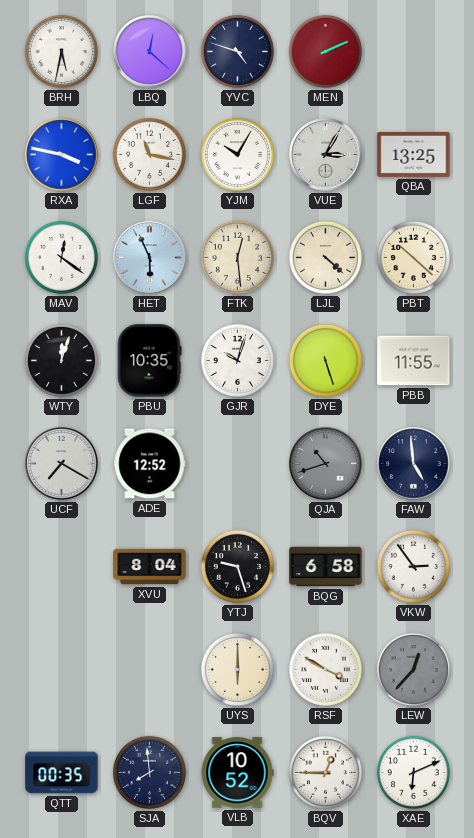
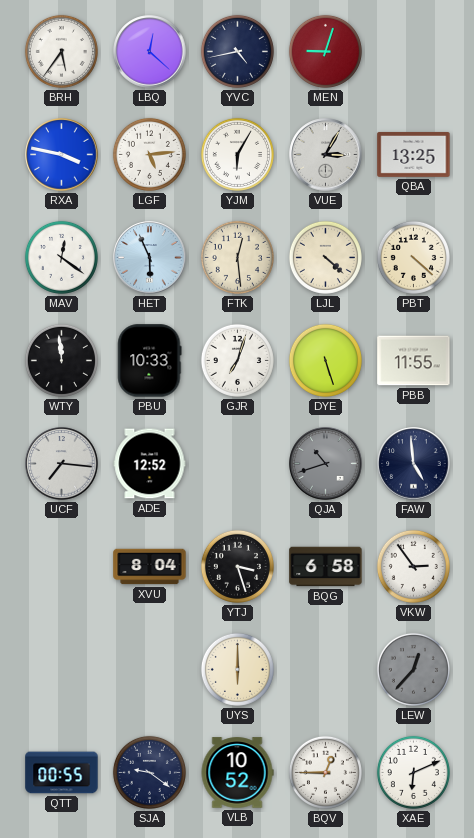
BRH: 5:32 -> 5:36
YVC: 4:48 -> 4:43
MEN: 2:11 -> 9:03
LGF: 11:17 -> 5:14
YJM: 10:05 -> 6:05
PBT: 10:22 -> 4:22
WTY: 12:03 -> 11:59
PBU: 10:35 -> 10:33
GJR: 10:03 -> 7:03
UCF: 7:20 -> 7:16
YTJ: 9:27 -> 3:27
RSF: 3:50 -> none
QTT: 00:35 -> 00:55
SJA: 7:59 -> 9:21
